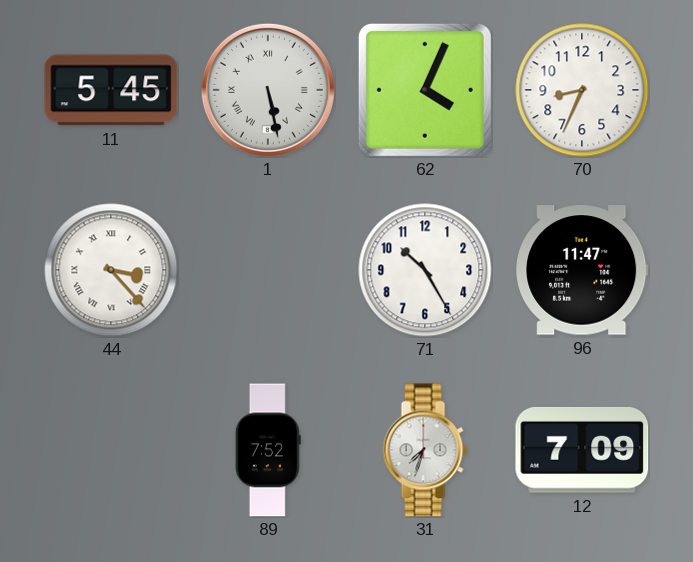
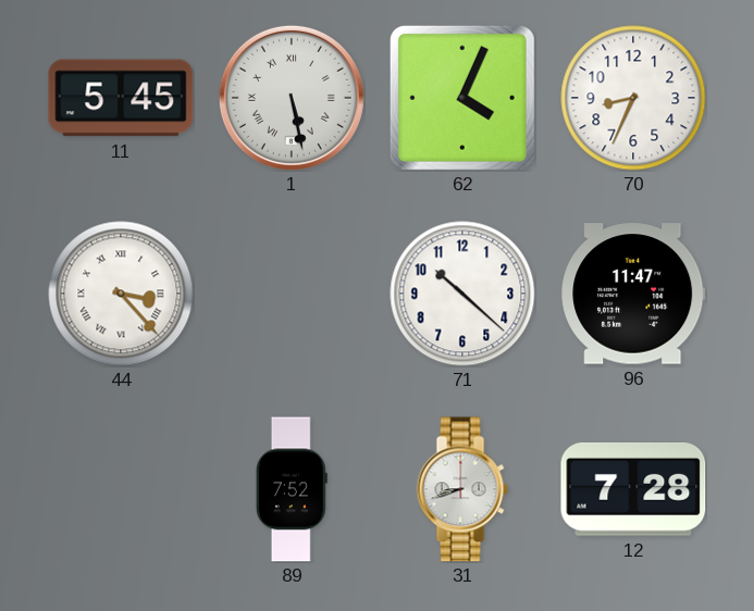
71: 10:25 -> 10:22
31: 7:33 -> 8:42
12: 7:09 -> 7:28
